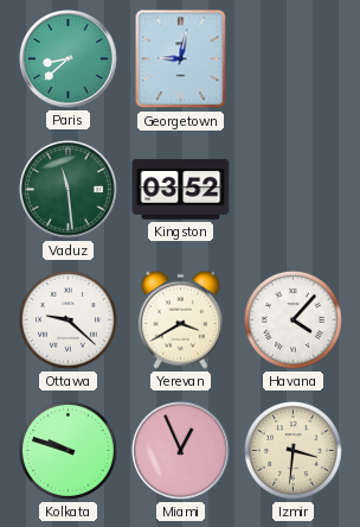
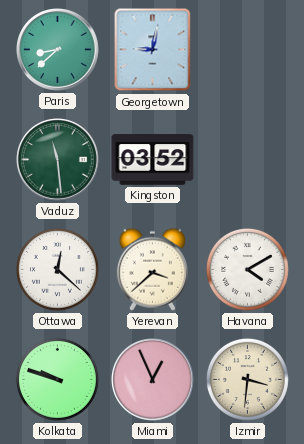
Ottawa: 9:22 -> 12:22
Yerevan: 3:40 -> 3:38
Havana: 4:07 -> 4:10
